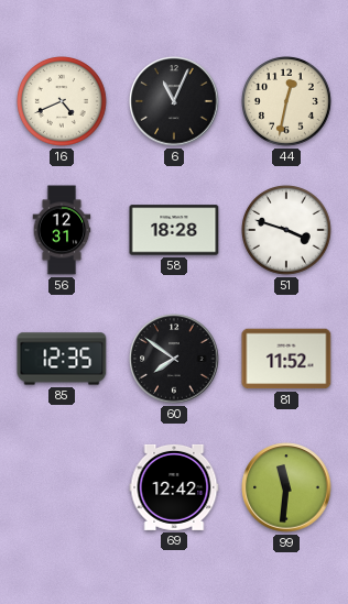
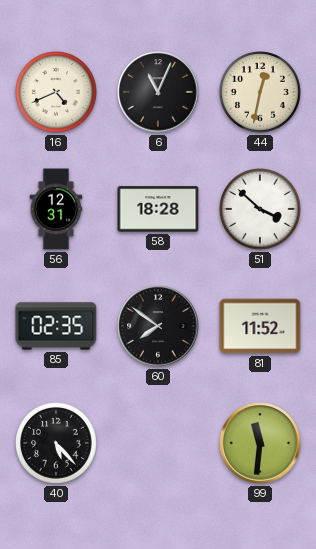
51: 3:48 -> 3:52
85: 12:35 -> 02:35
40: none -> 5:23
69: 12:42 -> none
